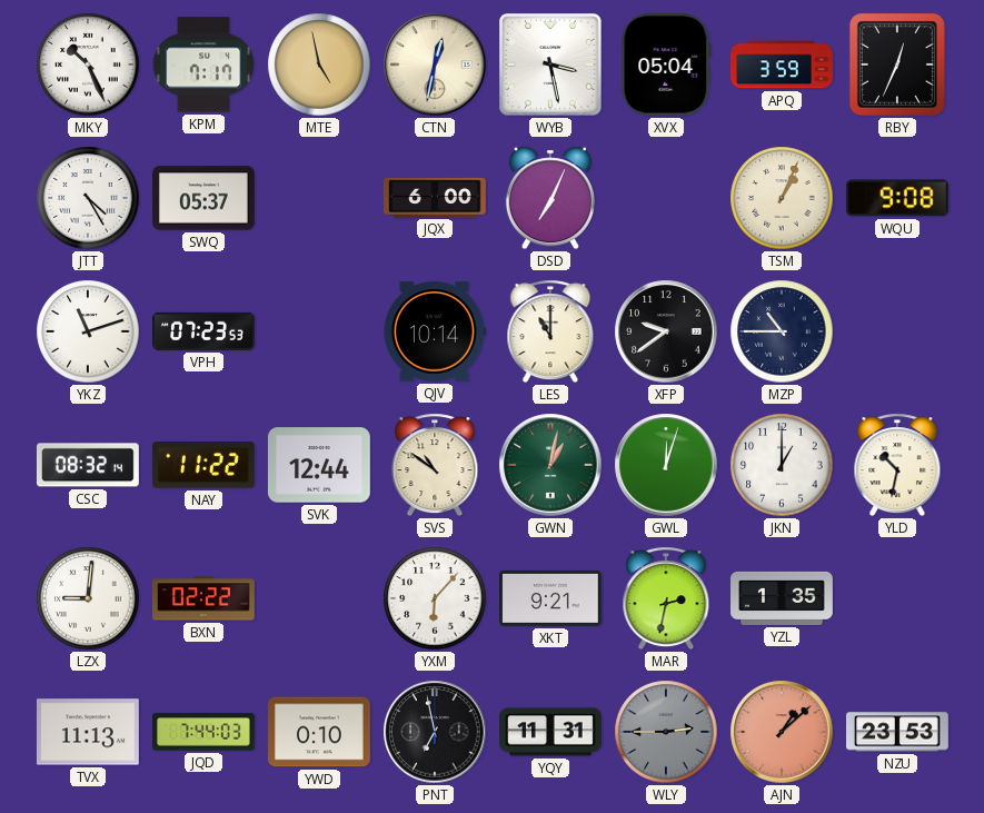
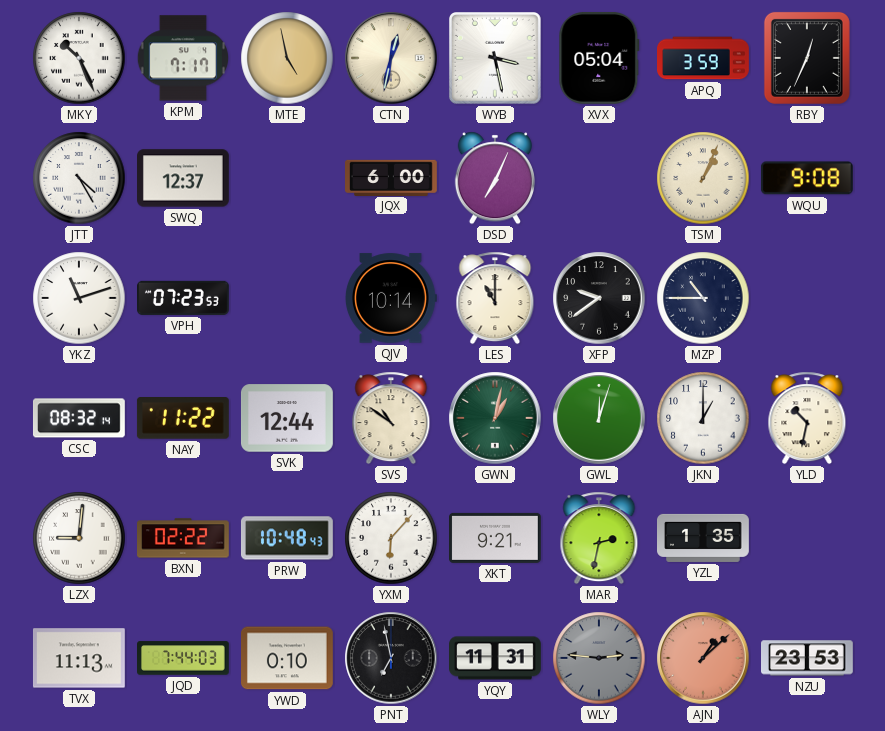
SWQ: 05:37 -> 12:37
PRW: none -> 10:48
WLY: 2:45 -> 2:46
